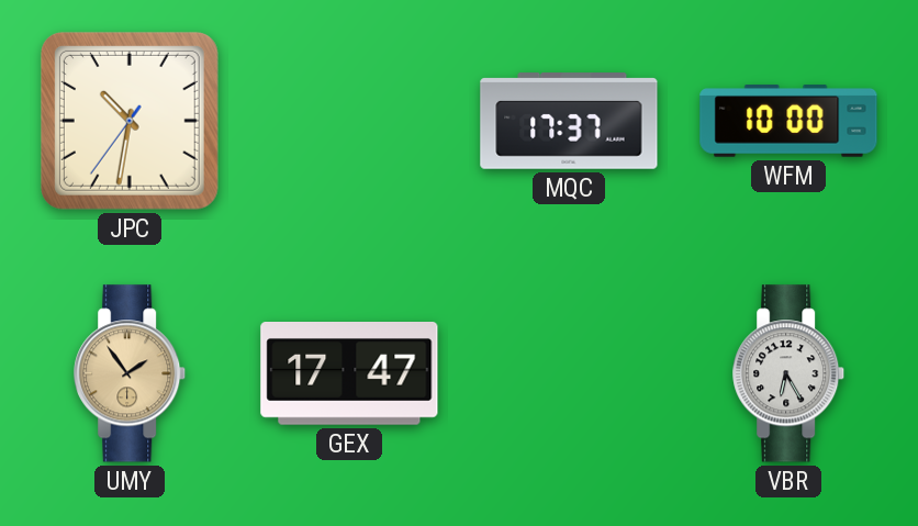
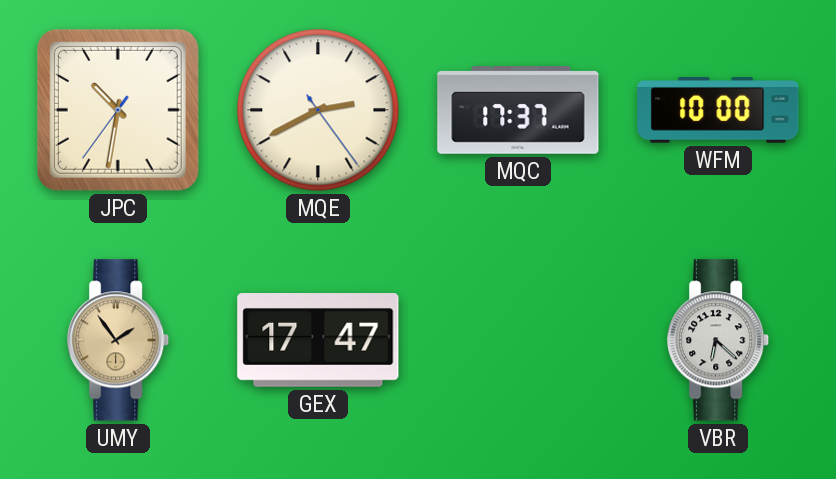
MQE: none -> 2:40
VBR: 6:25 -> 6:22
